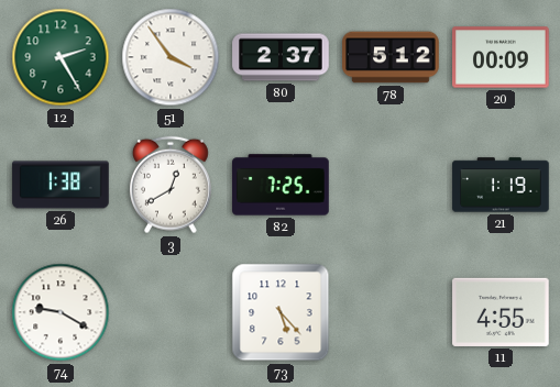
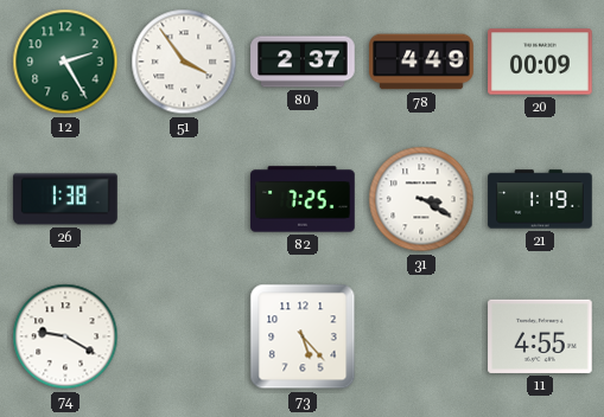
78: 5:12 -> 4:49
3: 12:40 -> none
31: none -> 3:20
